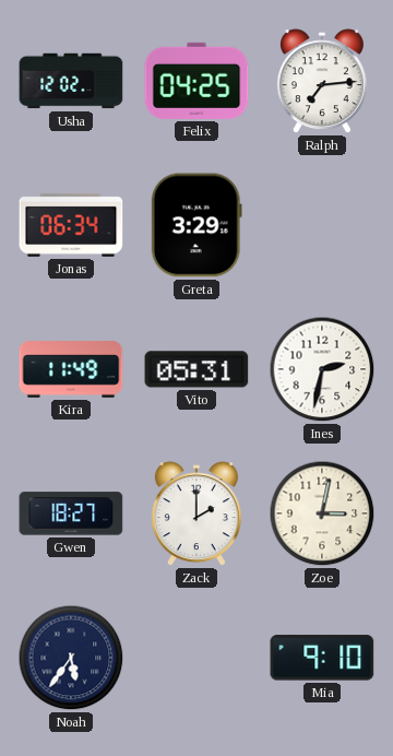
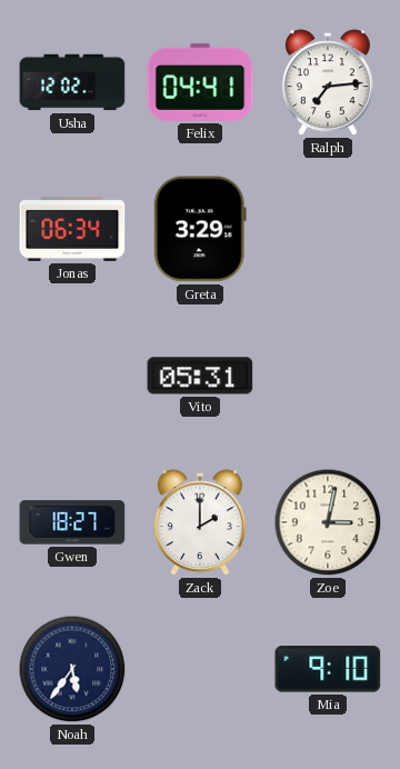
Felix: 04:25 -> 04:41
Kira: 11:49 -> none
Ines: 2:32 -> none
